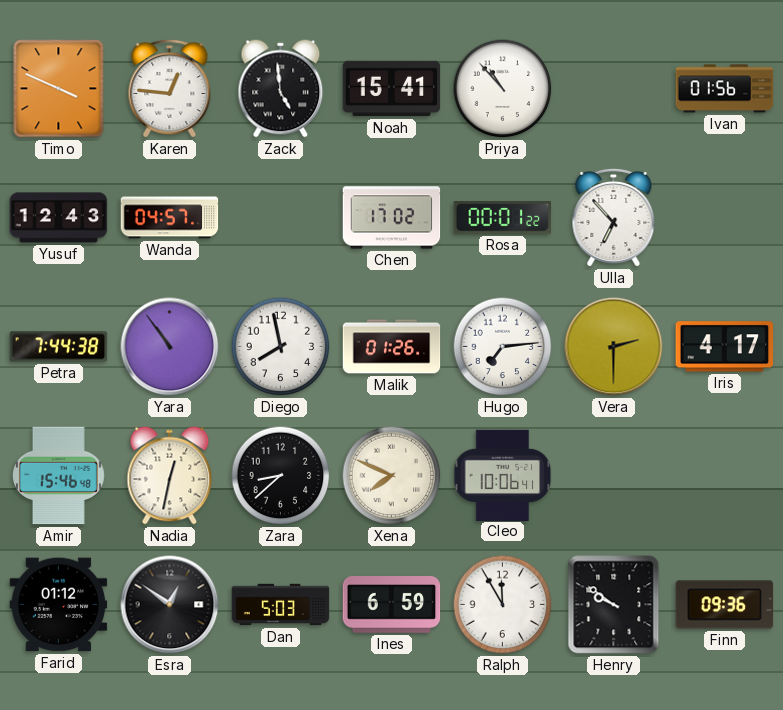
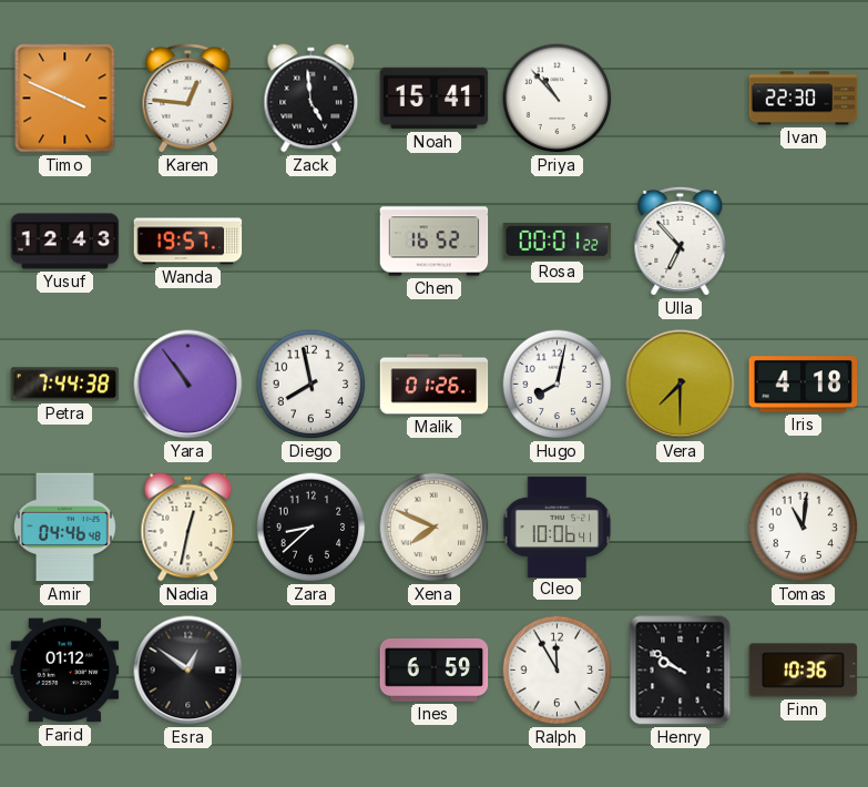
Ivan: 01:56 -> 22:30
Wanda: 04:57 -> 19:57
Chen: 17:02 -> 16:52
Hugo: 7:14 -> 8:02
Vera: 2:30 -> 7:30
Iris: 4:17 -> 4:18
Amir: 15:46 -> 04:46
Tomas: none -> 11:01
Dan: 5:03 -> none
Finn: 09:36 -> 10:36
